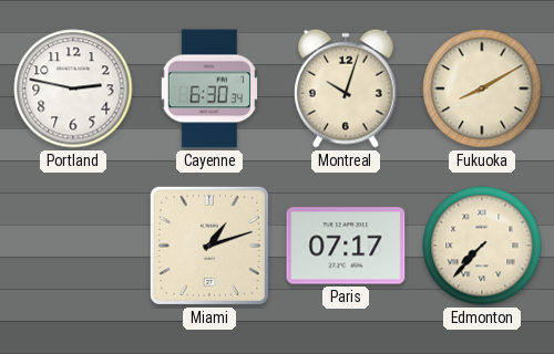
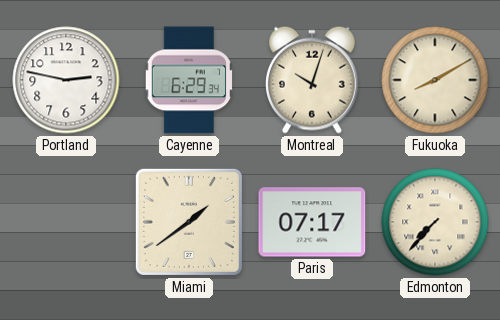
Cayenne: 6:30 -> 6:29
Miami: 1:12 -> 1:39
